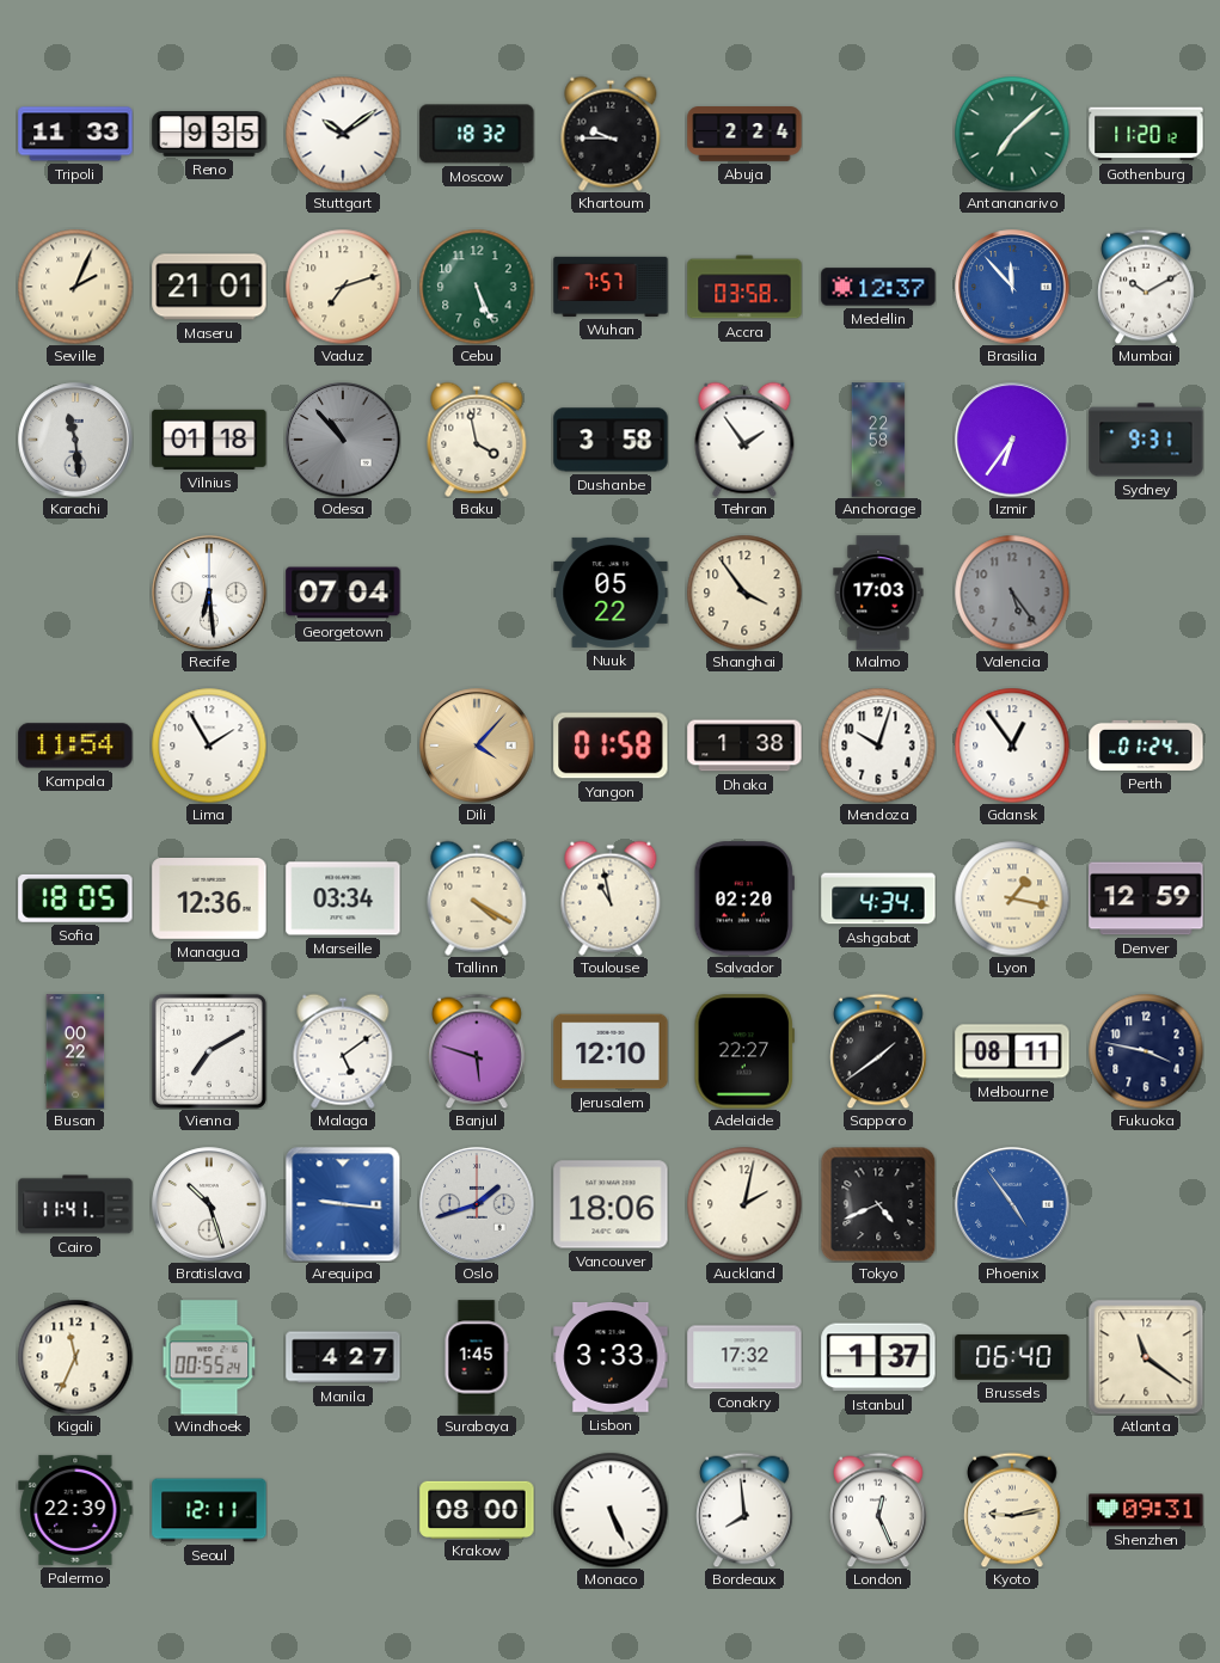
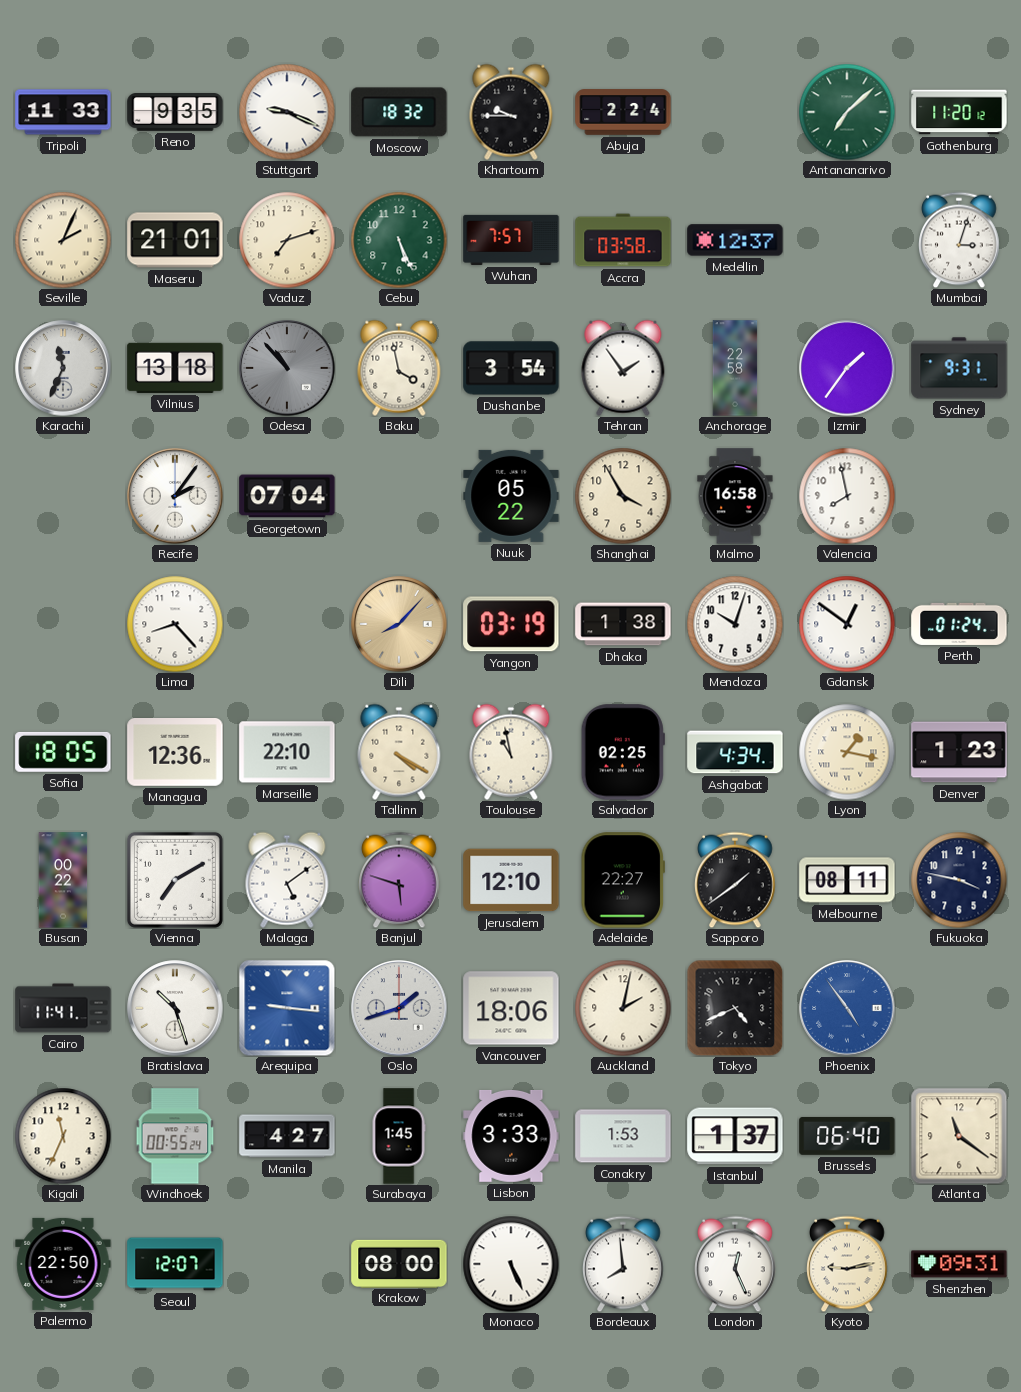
Stuttgart: 10:09 -> 9:19
Brasilia: 11:53 -> none
Mumbai: 10:10 -> 3:03
Karachi: 11:29 -> 11:34
Vilnius: 01:18 -> 13:18
Dushanbe: 3:58 -> 3:54
Izmir: 6:36 -> 1:36
Recife: 6:29 -> 2:06
Shanghai: 3:54 -> 3:55
Malmo: 17:03 -> 16:58
Valencia: 5:24 -> 7:58
Valencia dial: grey -> white
Kampala: 11:54 -> none
Lima: 1:55 -> 8:23
Dili: 4:07 -> 8:07
Yangon: 01:58 -> 03:19
Gdansk: 12:54 -> 12:51
Marseille: 03:34 -> 22:10
Salvador: 02:20 -> 02:25
Denver: 12:59 -> 1:23
Conakry: 17:32 -> 1:53
Palermo: 22:39 -> 22:50
Seoul: 12:11 -> 12:07
